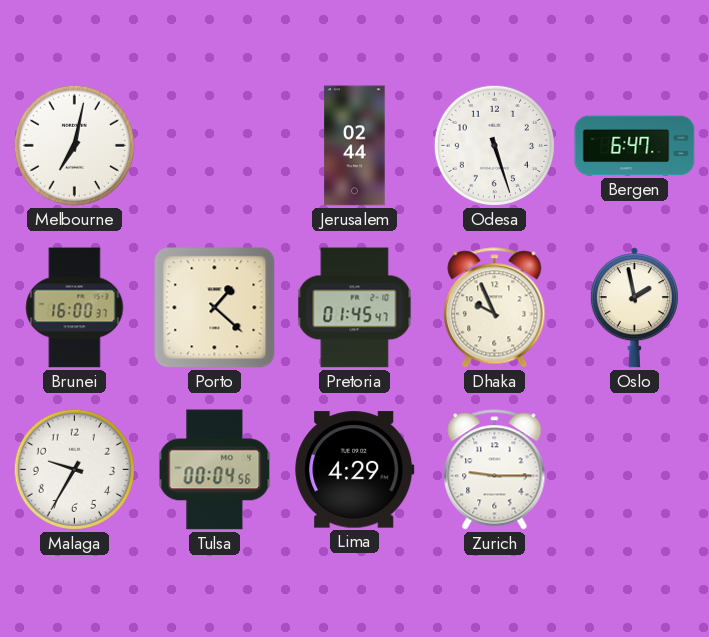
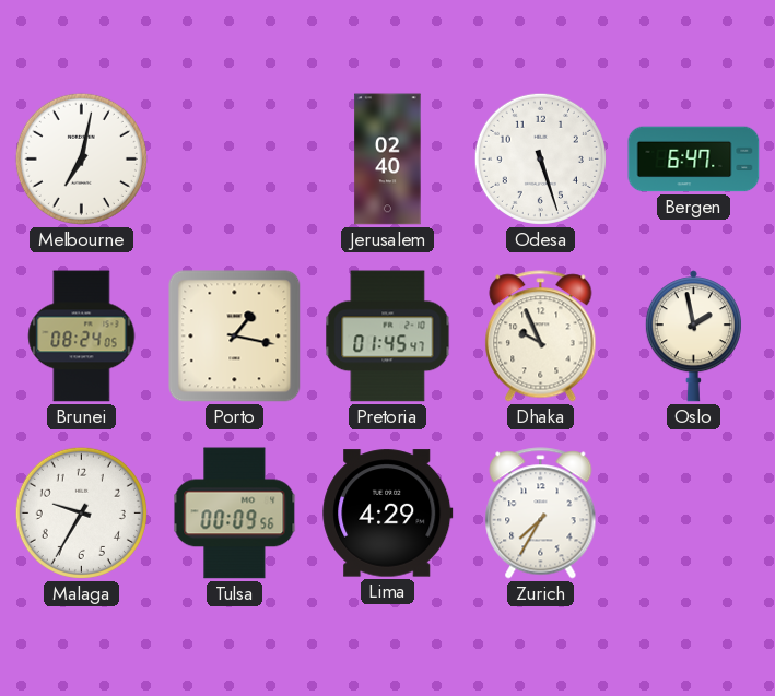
Jerusalem: 02:44 -> 02:40
Brunei: 16:00 -> 08:24
Porto: 1:22 -> 1:17
Tulsa: 00:04 -> 00:09
Zurich: 9:15 -> 7:35
